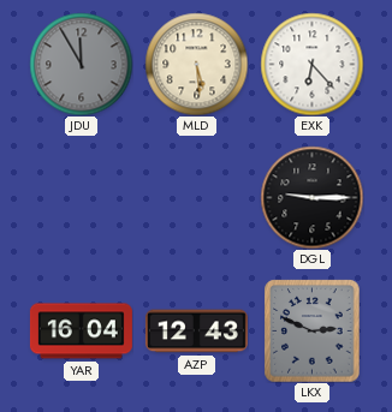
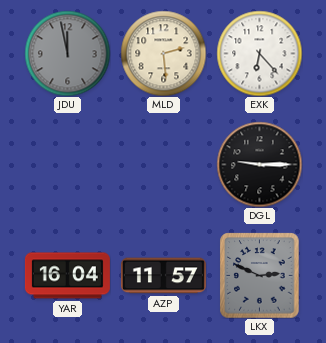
JDU: 11:55 -> 11:58
MLD: 5:29 -> 2:29
AZP: 12:43 -> 11:57
